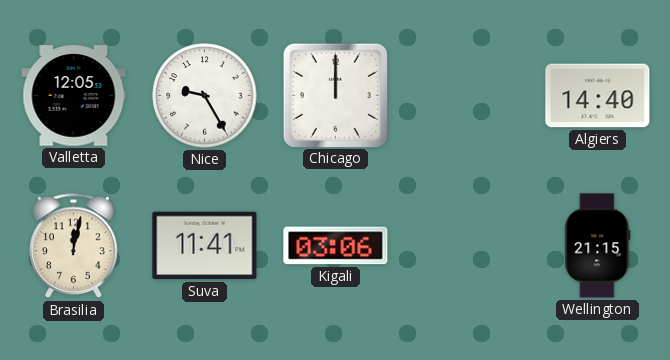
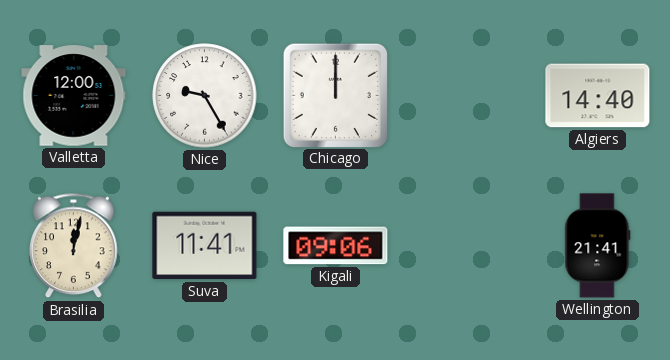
Valletta: 12:05 -> 12:00
Kigali: 03:06 -> 09:06
Wellington: 21:15 -> 21:41
